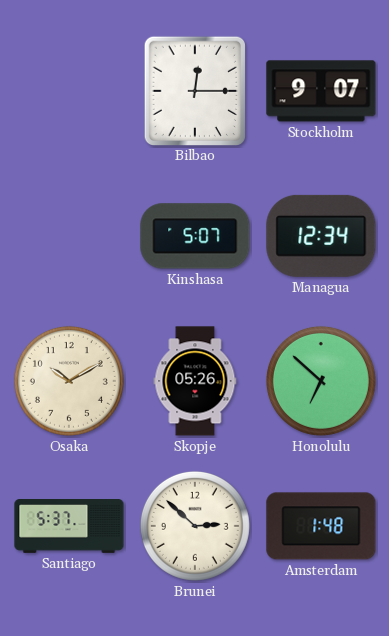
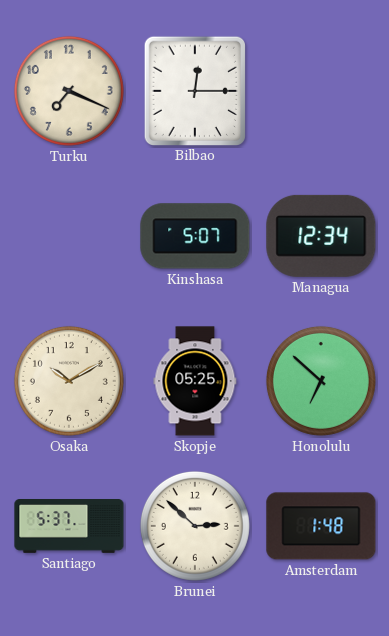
Turku: none -> 7:19
Stockholm: 9:07 -> none
Skopje: 05:26 -> 05:25
